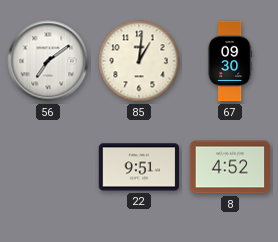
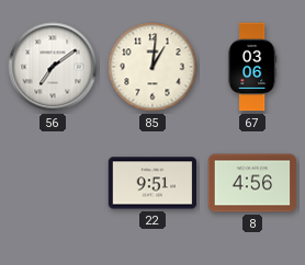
67: 09:30 -> 03:06
8: 4:52 -> 4:56
